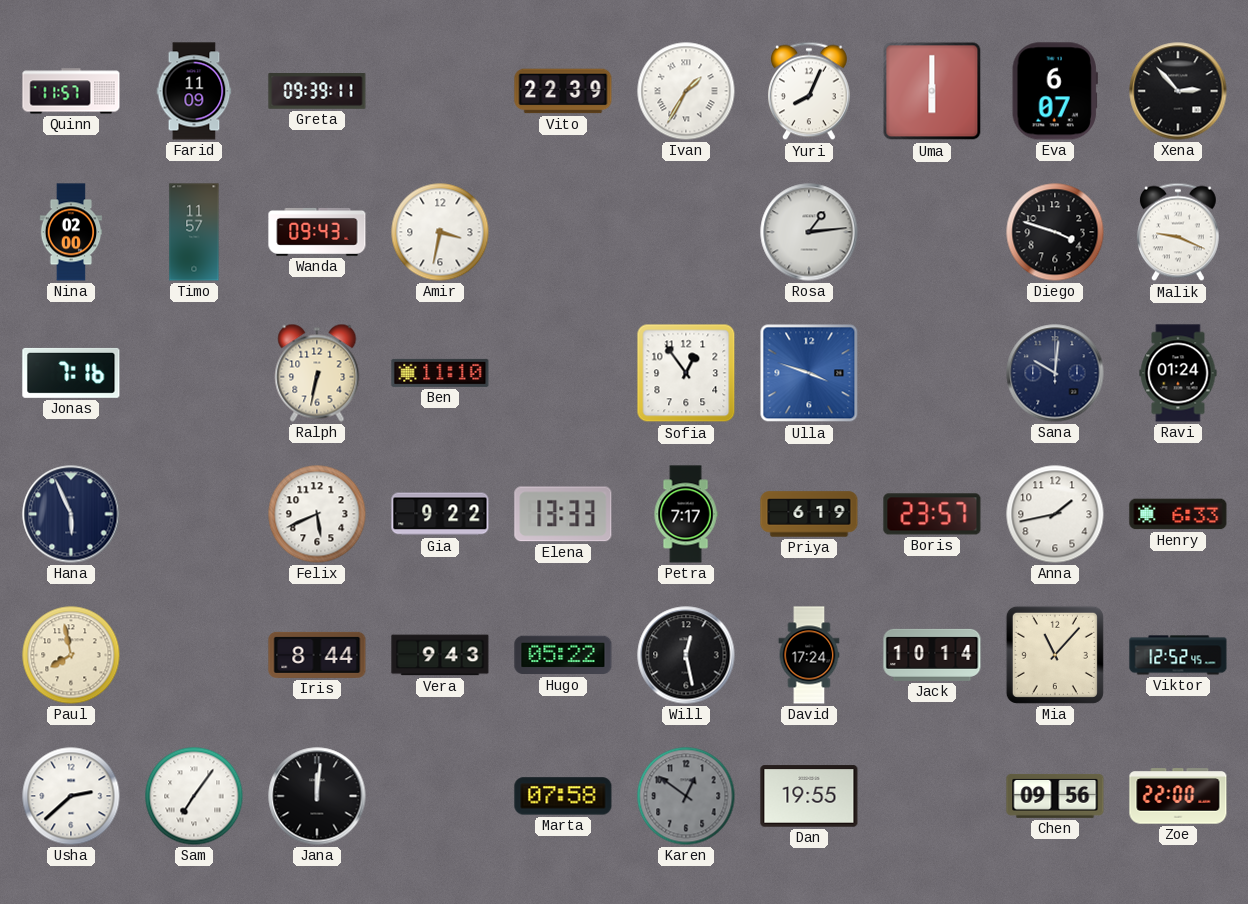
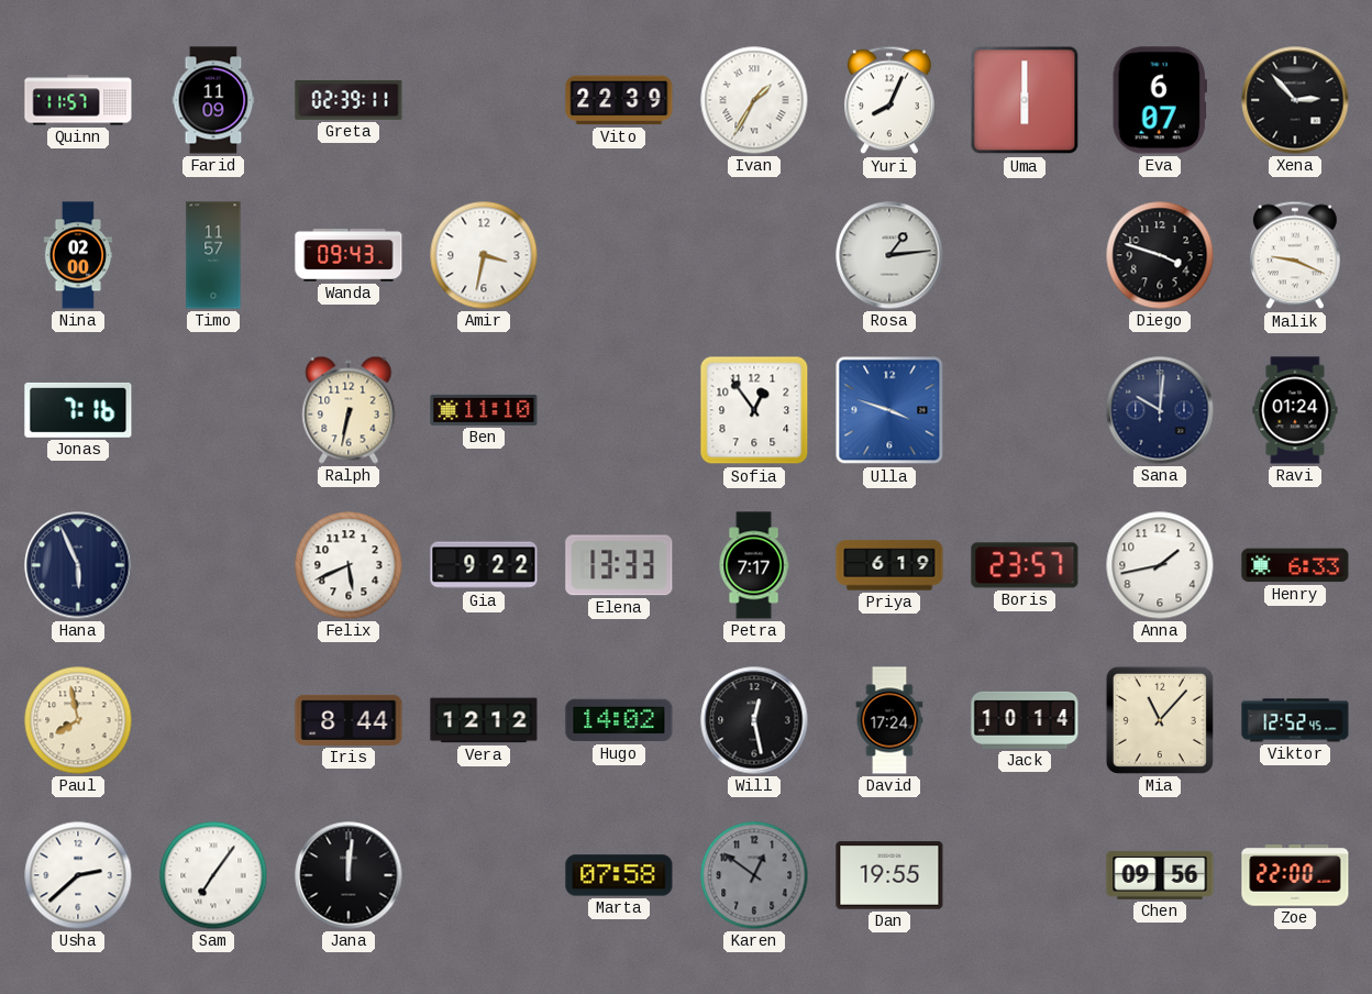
Greta: 09:39 -> 02:39
Vera: 9:43 -> 12:12
Hugo: 05:22 -> 14:02
